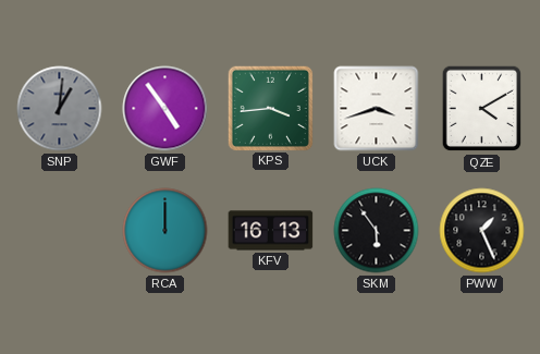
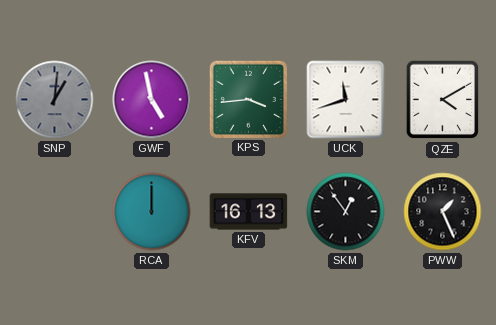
GWF: 4:54 -> 4:58
UCK: 3:42 -> 11:42
SKM: 5:54 -> 12:54
